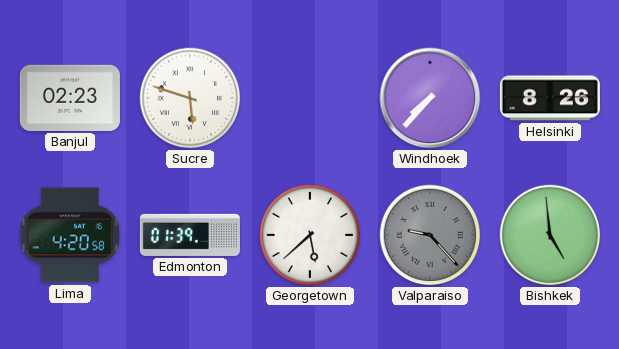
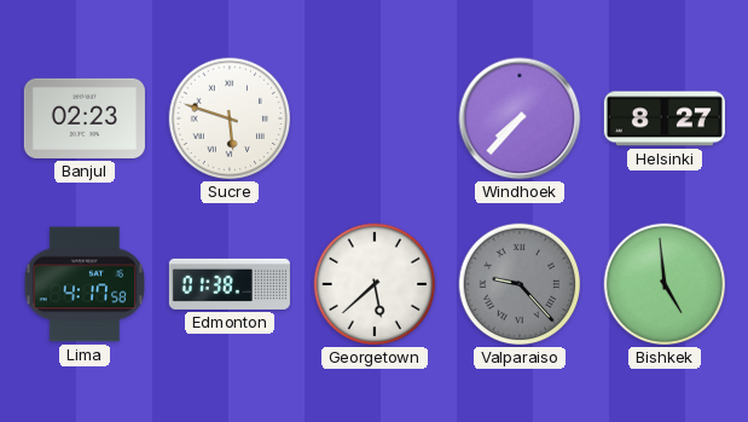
Helsinki: 8:26 -> 8:27
Lima: 4:20 -> 4:17
Edmonton: 01:39 -> 01:38
